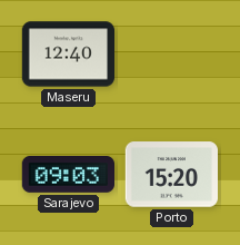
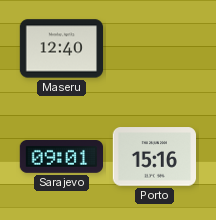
Sarajevo: 09:03 -> 09:01
Porto: 15:20 -> 15:16
